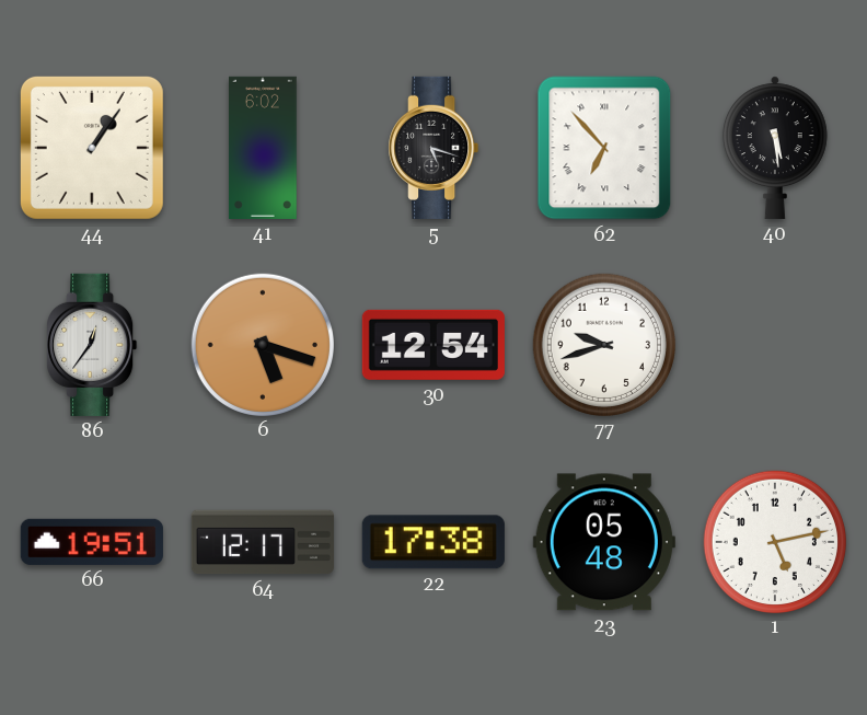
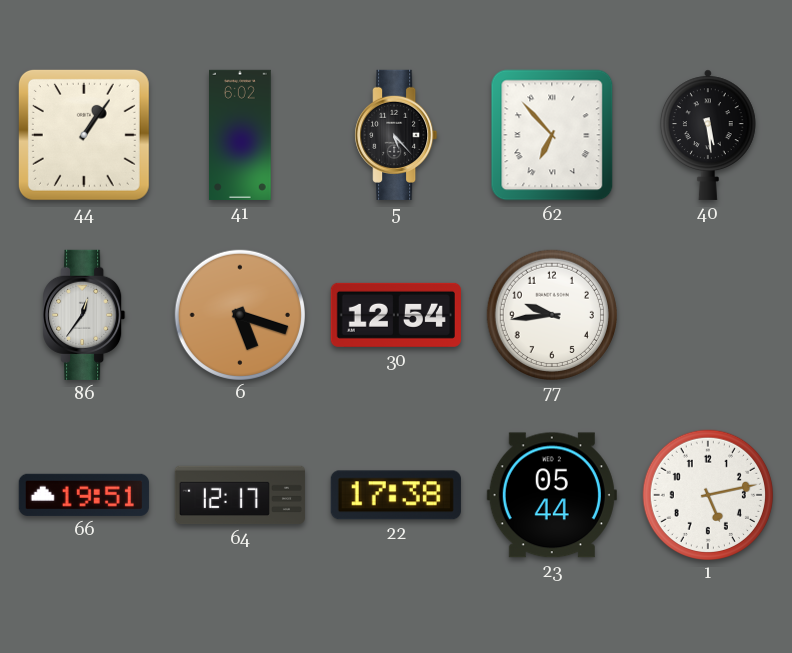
5: 5:18 -> 5:23
77: 9:42 -> 9:44
23: 05:48 -> 05:44
